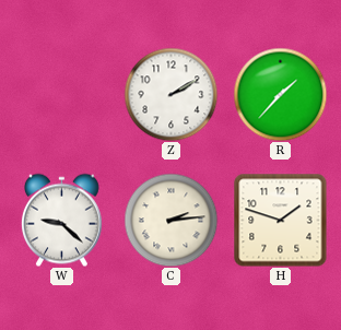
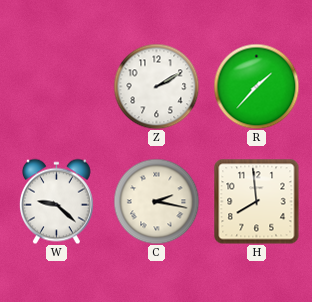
C: 2:14 -> 2:17
H: 1:48 -> 7:59
